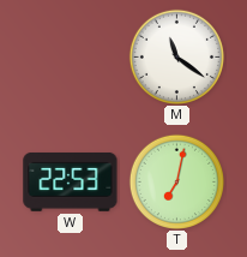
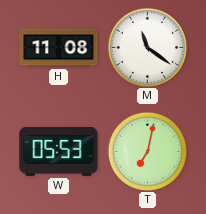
H: none -> 11:08
W: 22:53 -> 05:53
